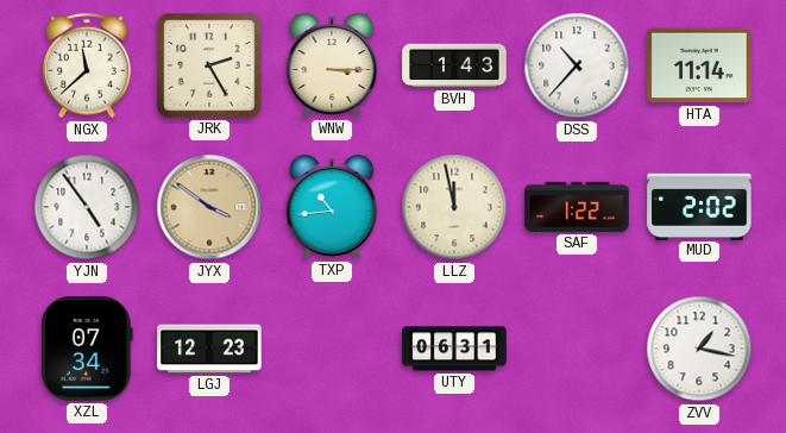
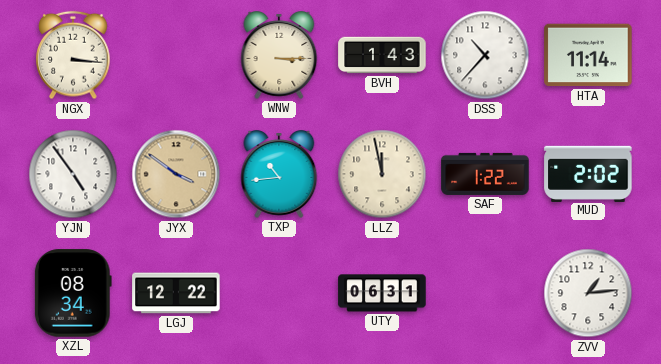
NGX: 11:38 -> 3:16
JRK: 2:25 -> none
XZL: 07:34 -> 08:34
LGJ: 12:23 -> 12:22
ZVV: 1:17 -> 1:14
